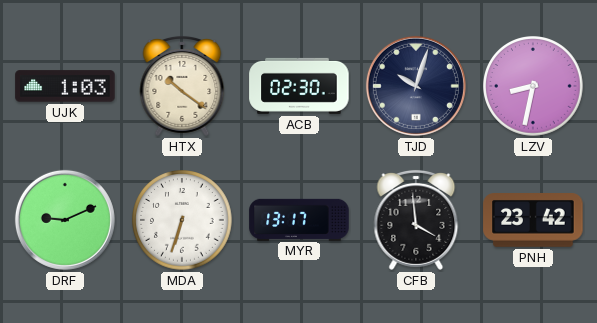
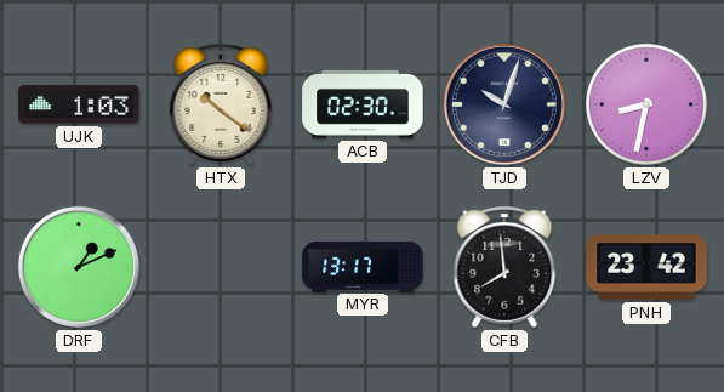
DRF: 9:11 -> 1:11
MDA: 6:33 -> none
CFB: 3:59 -> 7:59
